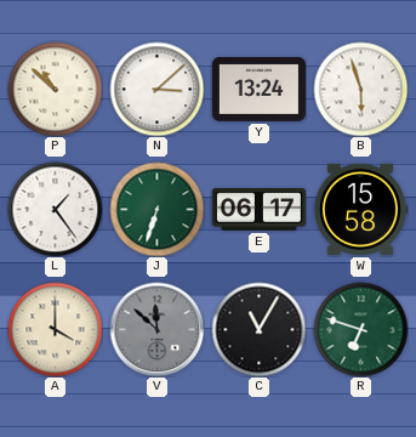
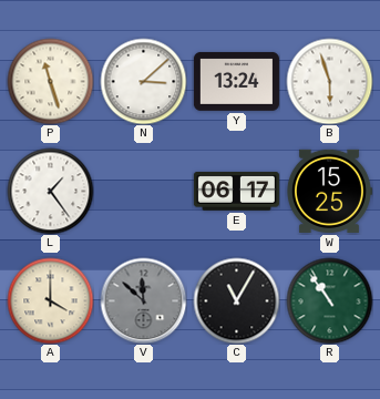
P: 10:52 -> 11:27
J: 6:33 -> none
W: 15:58 -> 15:25
R: 6:48 -> 10:54
